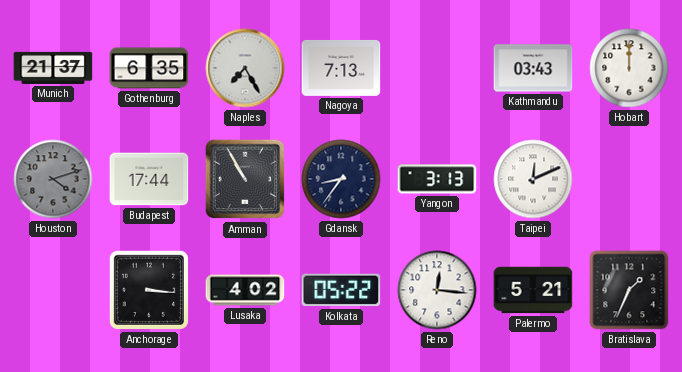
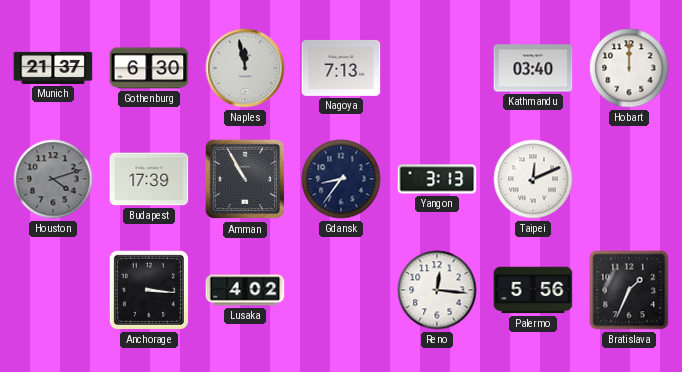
Gothenburg: 6:35 -> 6:30
Naples: 7:25 -> 11:58
Kathmandu: 03:43 -> 03:40
Budapest: 17:44 -> 17:39
Kolkata: 05:22 -> none
Palermo: 5:21 -> 5:56
